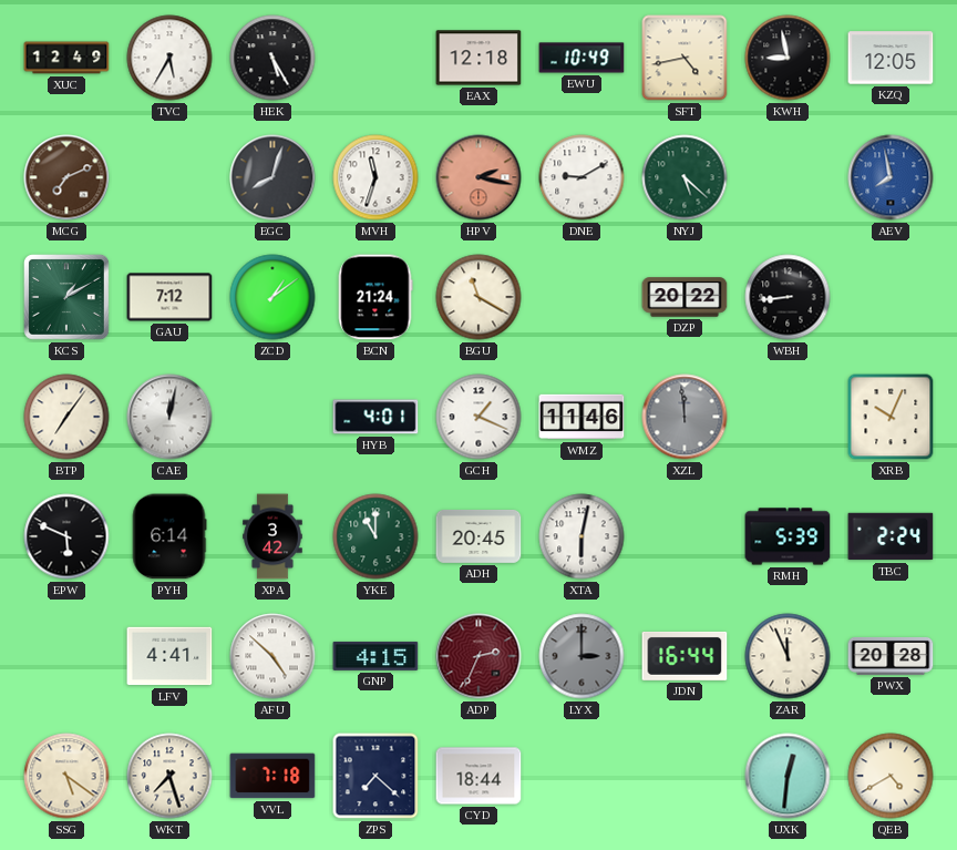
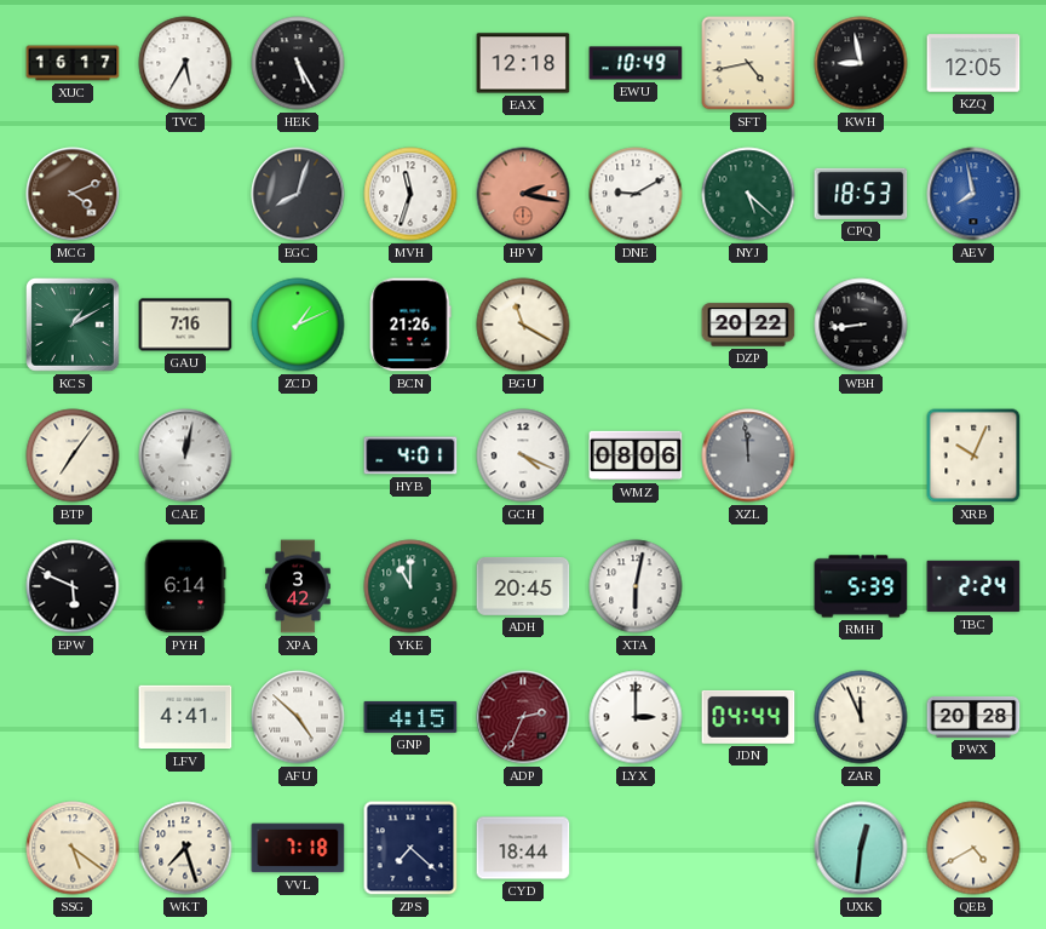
XUC: 12:49 -> 16:17
MCG: 7:11 -> 4:11
CPQ: none -> 18:53
GAU: 7:12 -> 7:16
ZCD: 1:09 -> 1:11
BCN: 21:24 -> 21:26
GCH: 1:19 -> 4:19
WMZ: 11:46 -> 08:06
LYX dial: grey -> white
JDN: 16:44 -> 04:44
